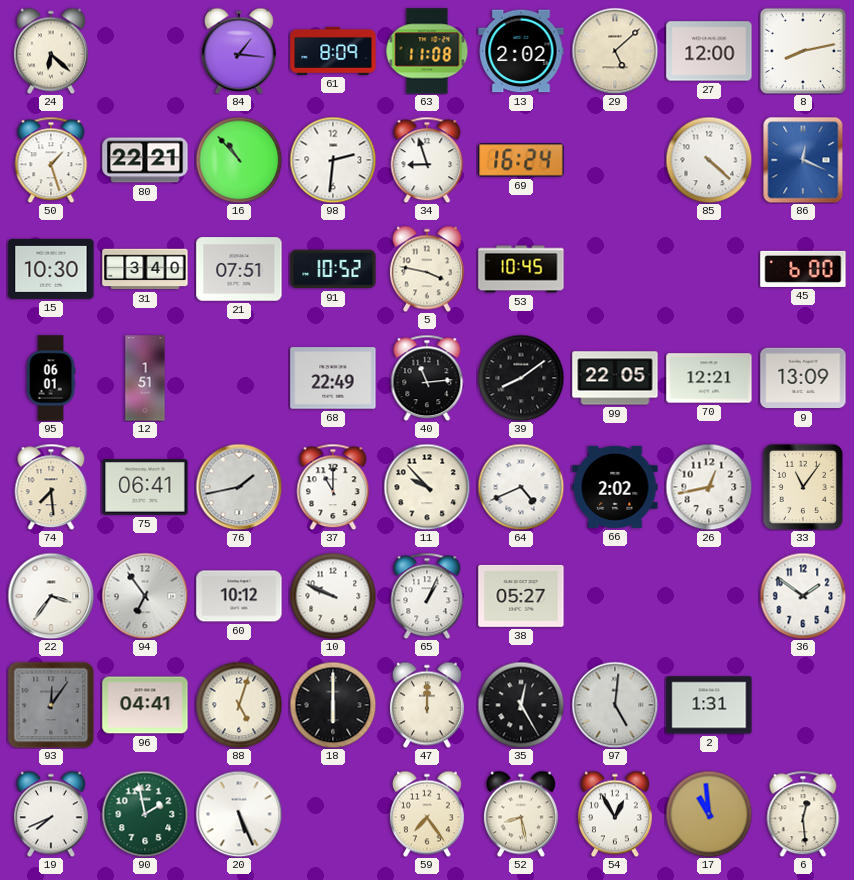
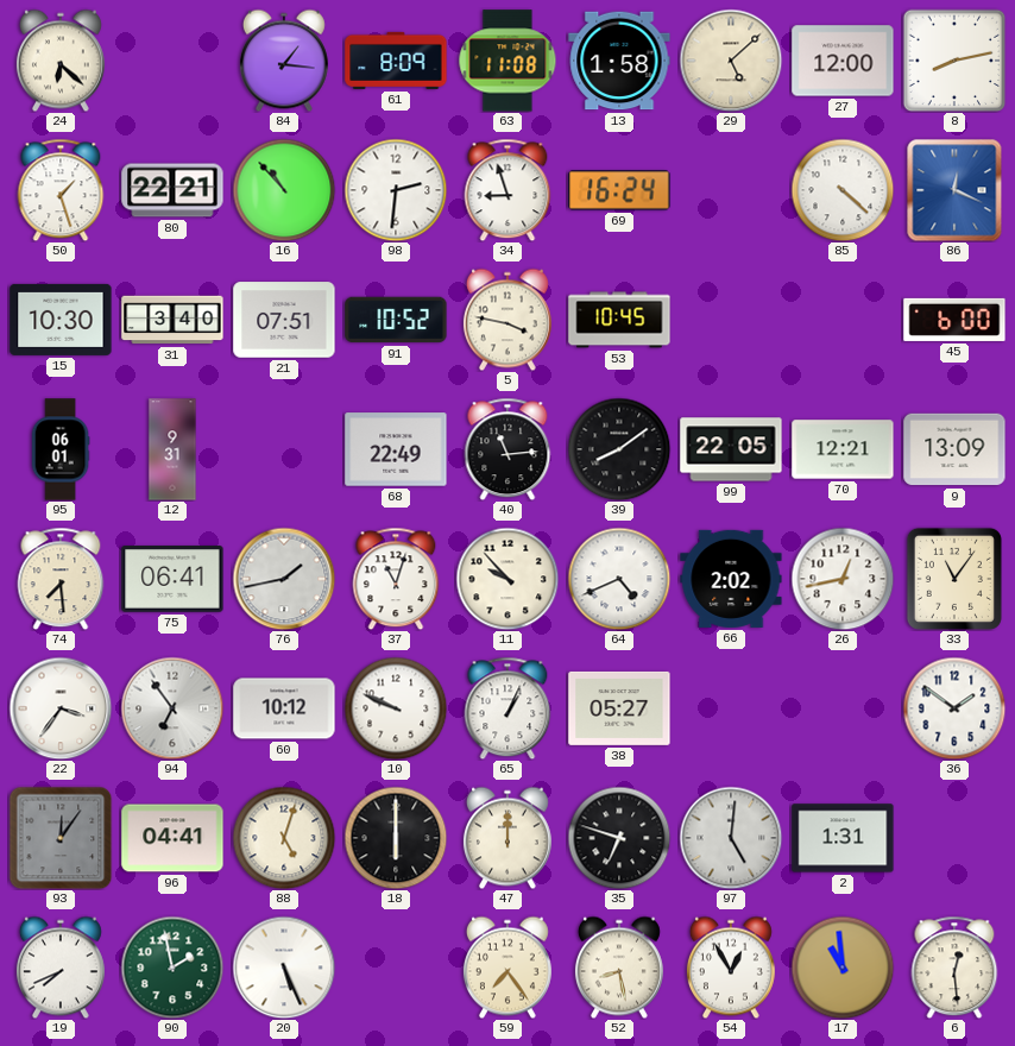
13: 2:02 -> 1:58
12: 1:51 -> 9:31
37: 11:00 -> 11:03
35: 12:25 -> 6:48
